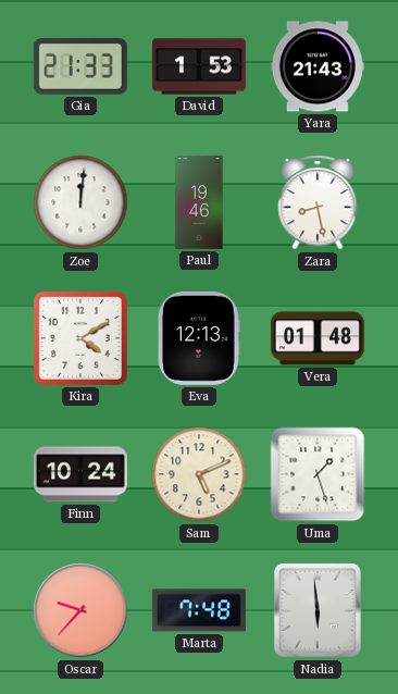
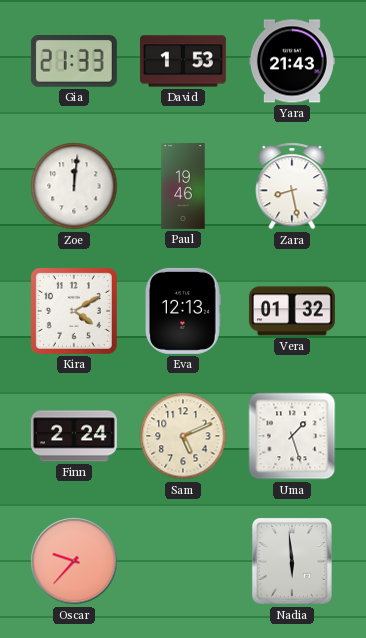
Vera: 01:48 -> 01:32
Finn: 10:24 -> 2:24
Marta: 7:48 -> none
